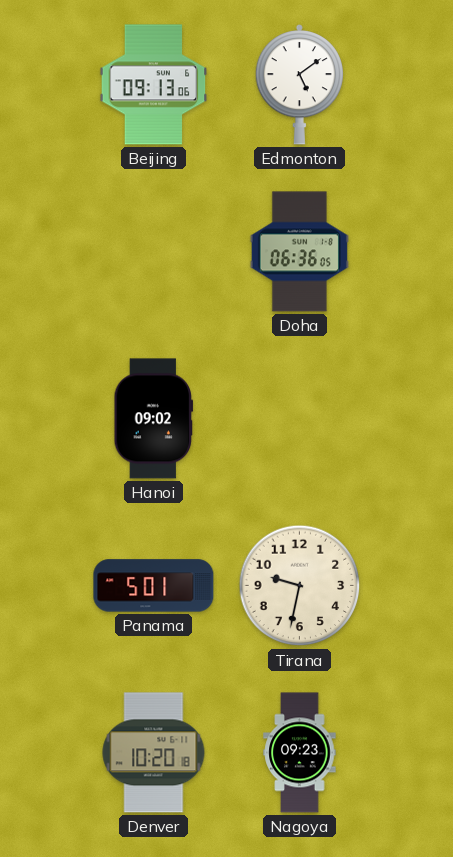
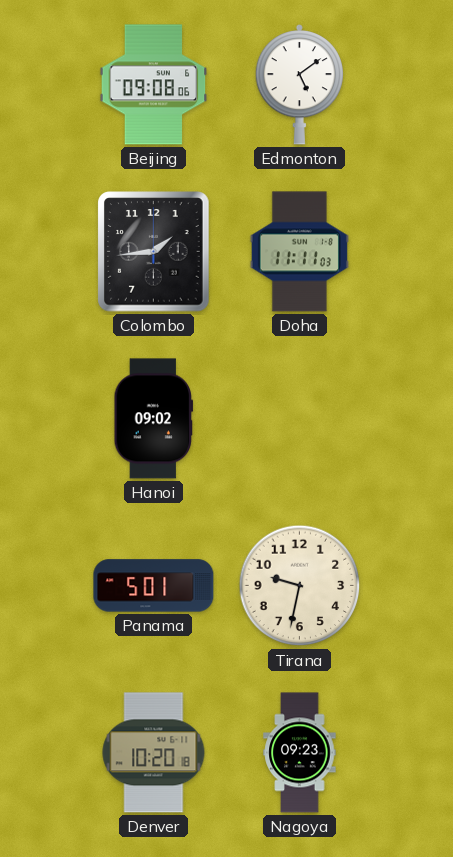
Beijing: 09:13 -> 09:08
Colombo: none -> 1:44
Doha: 06:36 -> 11:11
